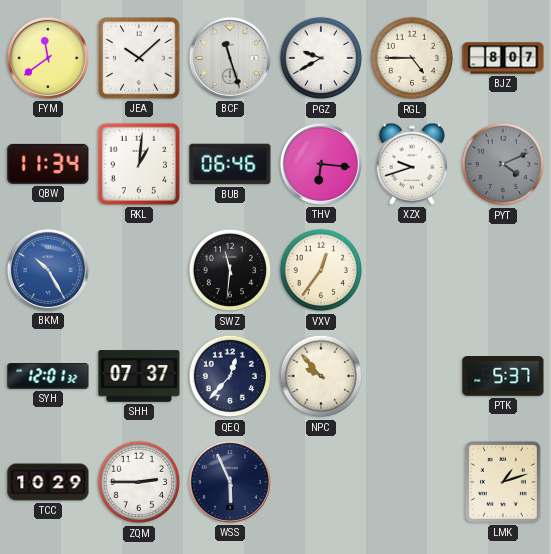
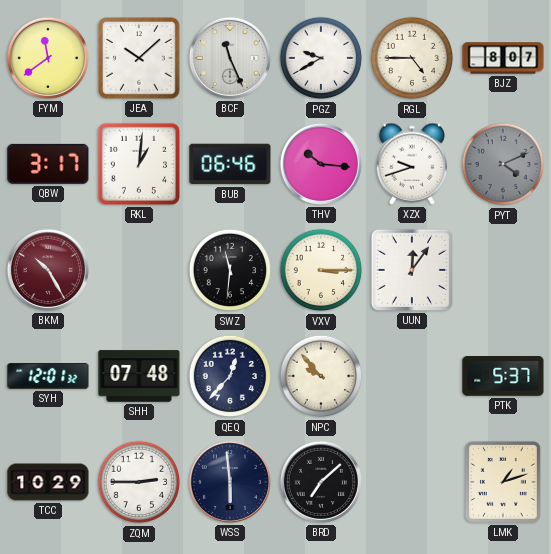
BCF: 11:27 -> 11:26
QBW: 11:34 -> 3:17
THV: 6:16 -> 10:16
BKM dial: blue -> burgundy
VXV: 12:36 -> 3:15
UUN: none -> 12:06
SHH: 07:37 -> 07:48
WSS: 5:56 -> 5:59
BRD: none -> 7:08
